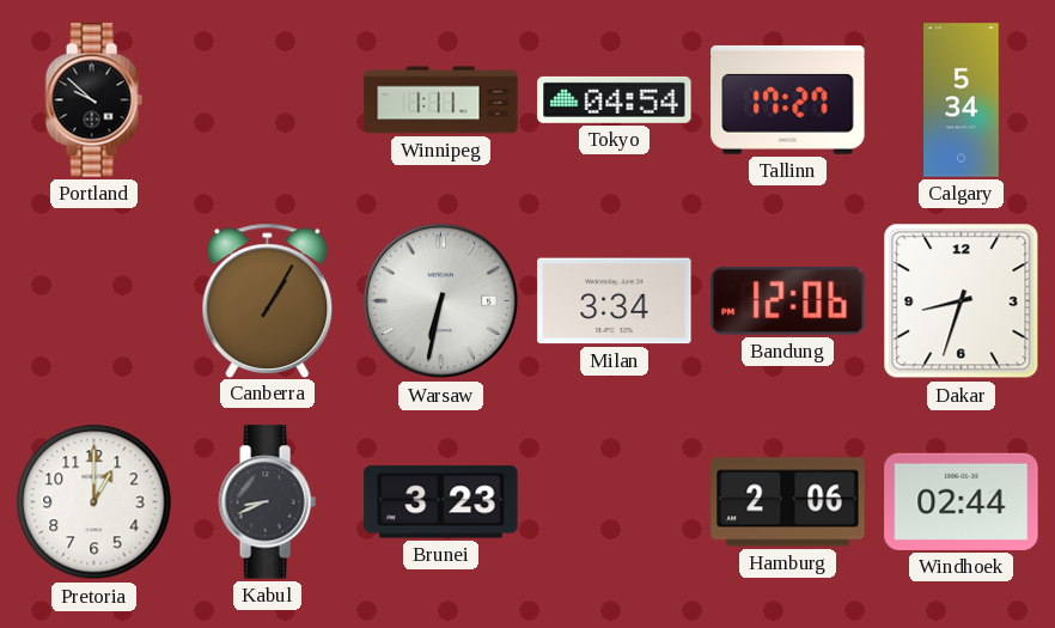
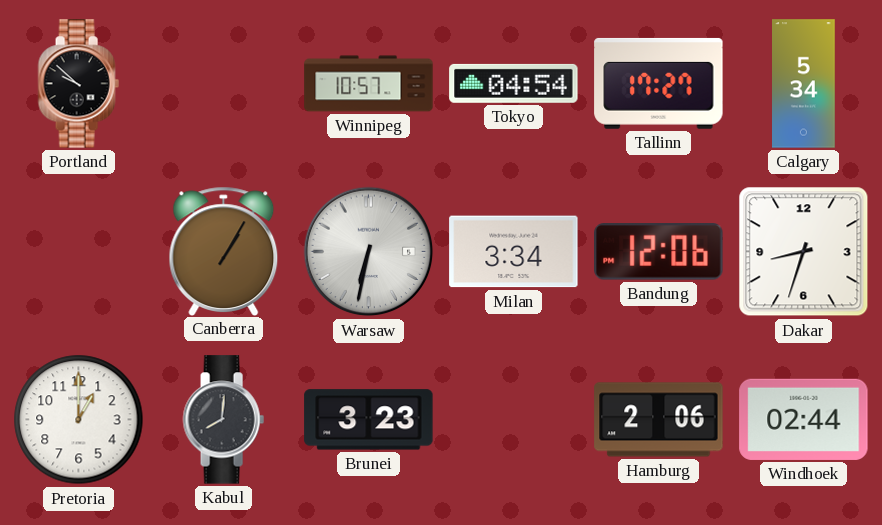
Winnipeg: 1:11 -> 10:57
Kabul: 8:41 -> 8:01
